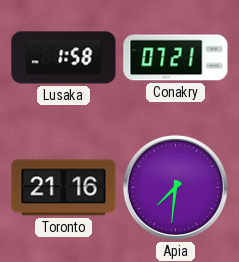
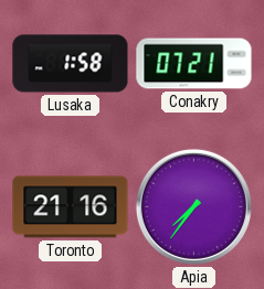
Apia: 7:31 -> 7:36
